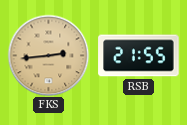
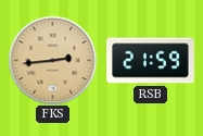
RSB: 21:55 -> 21:59
